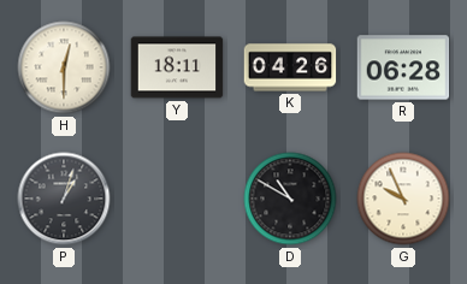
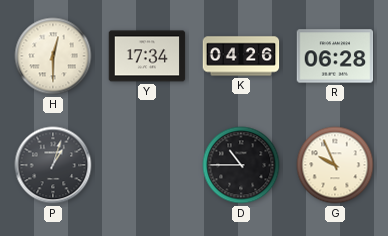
Y: 18:11 -> 17:34
D: 10:50 -> 10:45
